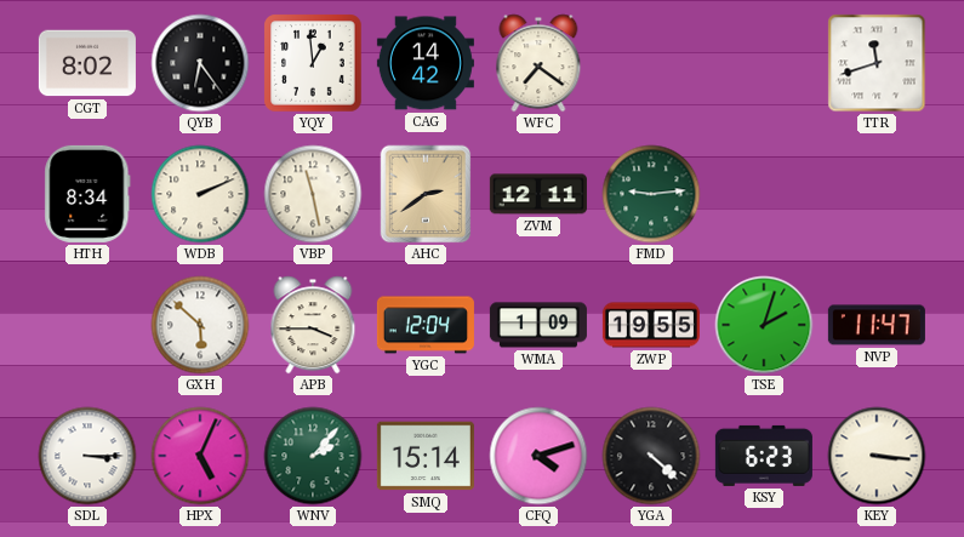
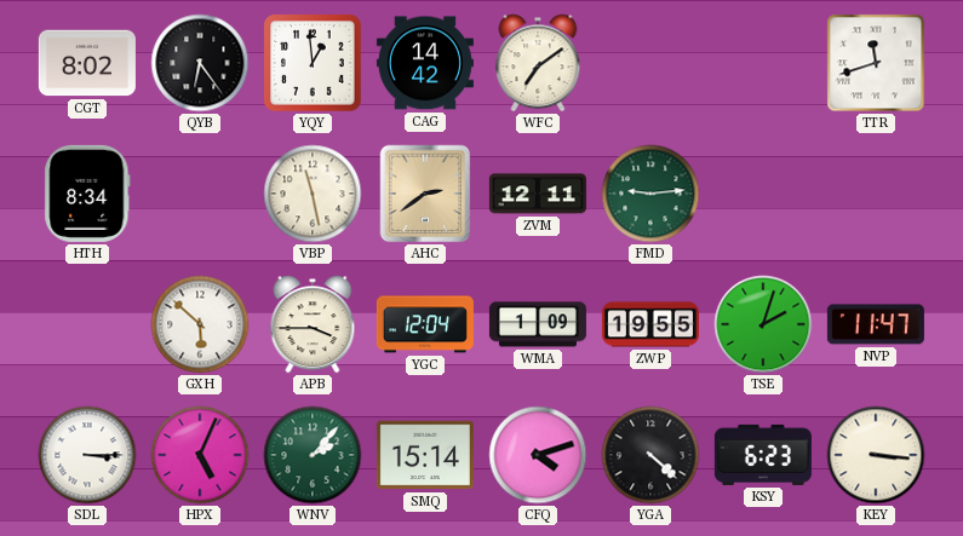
WFC: 7:21 -> 7:09
WDB: 2:11 -> none
